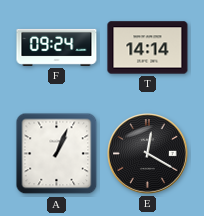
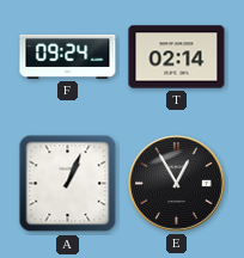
T: 14:14 -> 02:14
E: 12:20 -> 12:55
